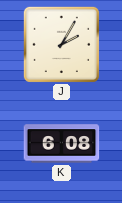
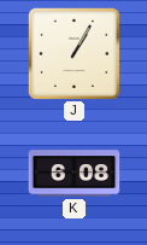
J: 2:05 -> 1:05
